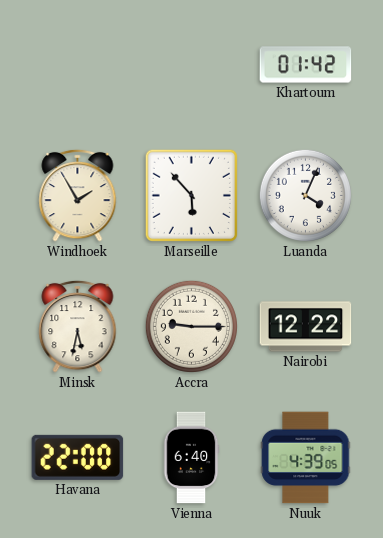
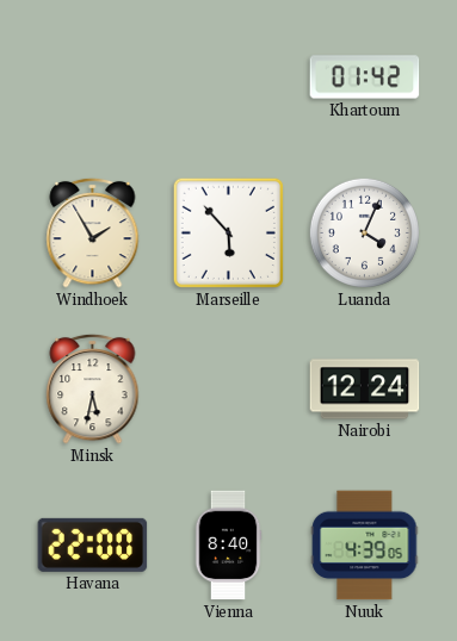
Accra: 9:15 -> none
Nairobi: 12:22 -> 12:24
Vienna: 6:40 -> 8:40
